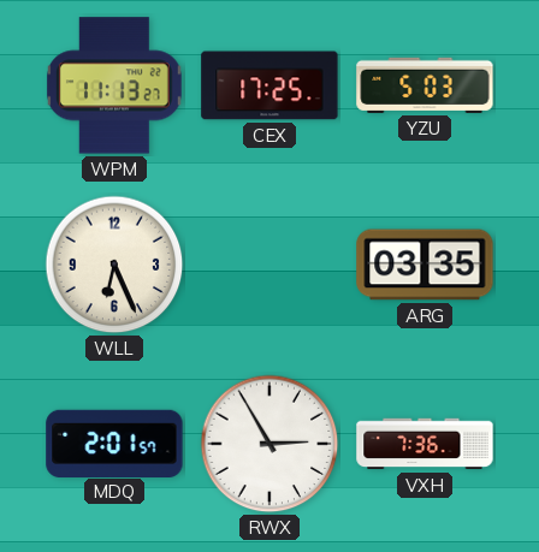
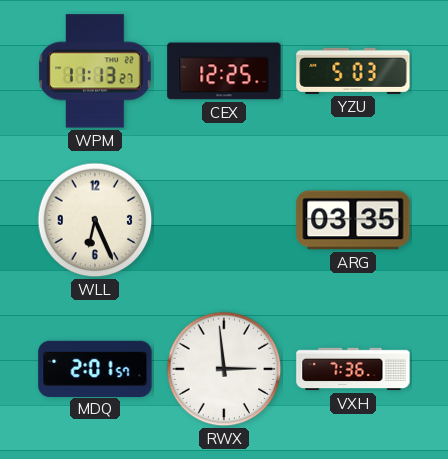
CEX: 17:25 -> 12:25
RWX: 2:55 -> 2:59
